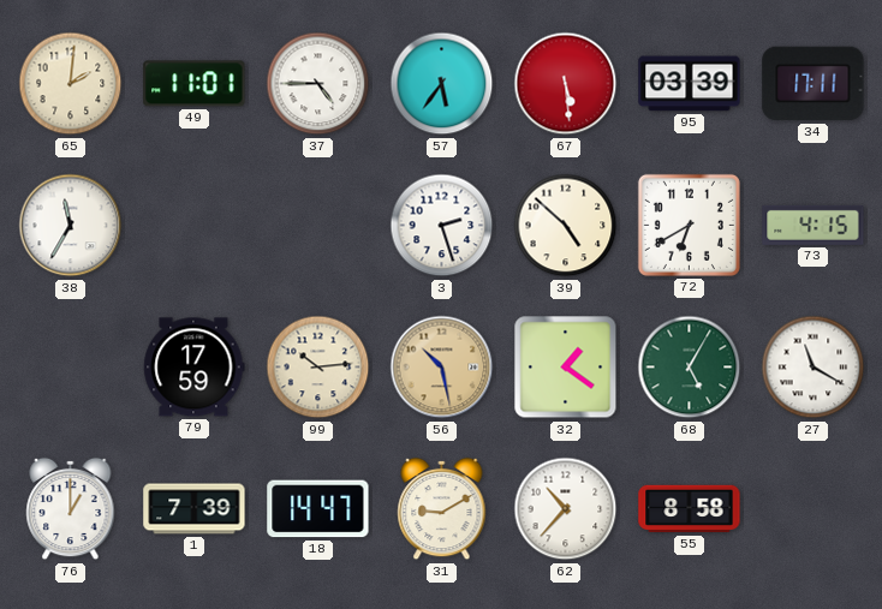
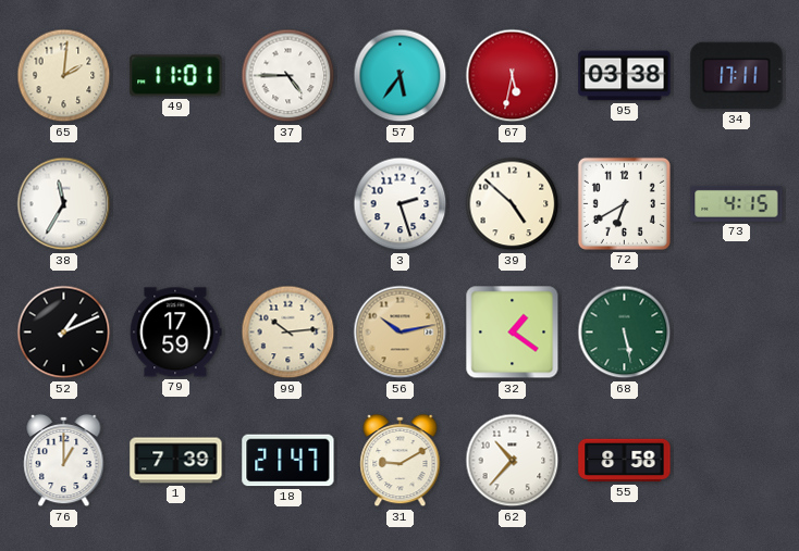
67: 5:29 -> 5:32
95: 03:39 -> 03:38
52: none -> 1:11
56: 10:28 -> 10:13
68: 5:05 -> 5:28
27: 11:20 -> none
18: 14:47 -> 21:47
